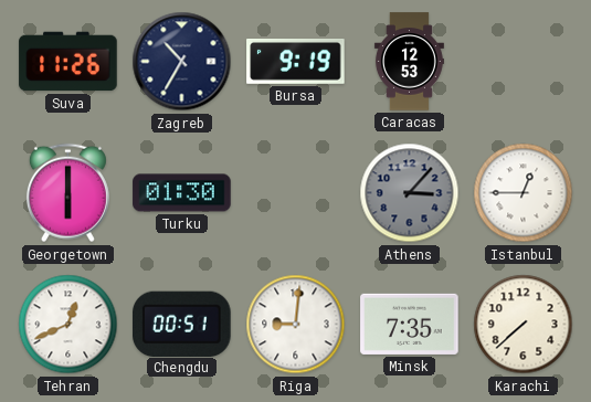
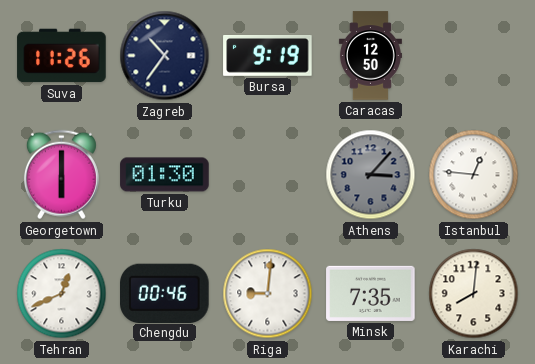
Zagreb: 10:35 -> 10:36
Caracas: 12:53 -> 12:50
Istanbul: 12:45 -> 12:46
Chengdu: 00:51 -> 00:46
Karachi: 7:38 -> 8:01
